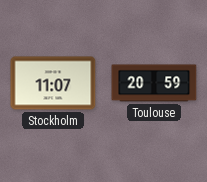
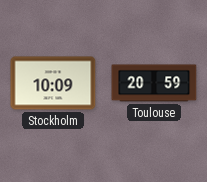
Stockholm: 11:07 -> 10:09
